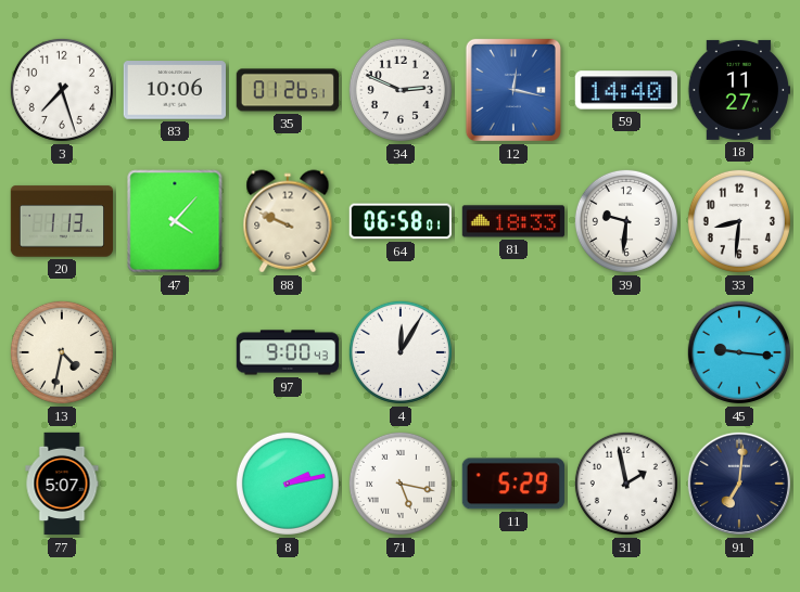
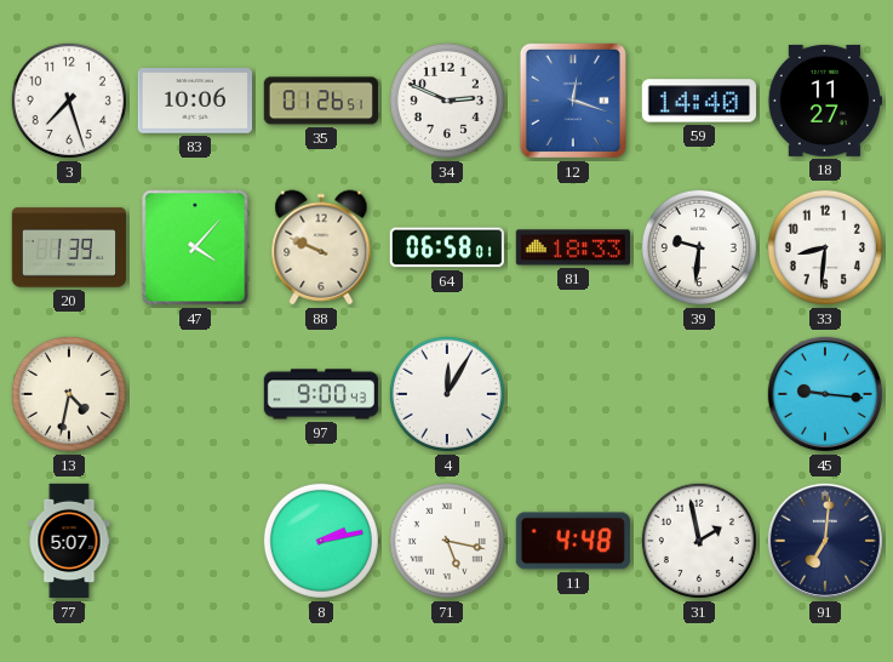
12: 12:17 -> 12:18
20: 1:13 -> 1:39
11: 5:29 -> 4:48
